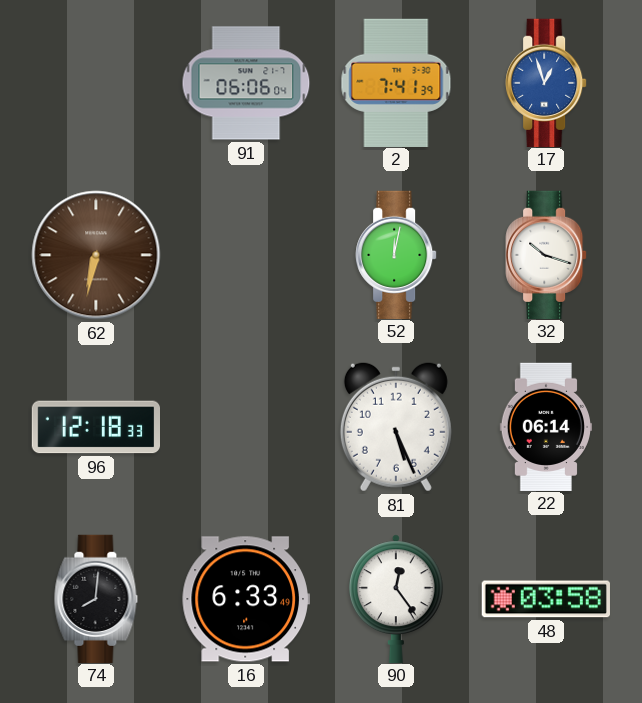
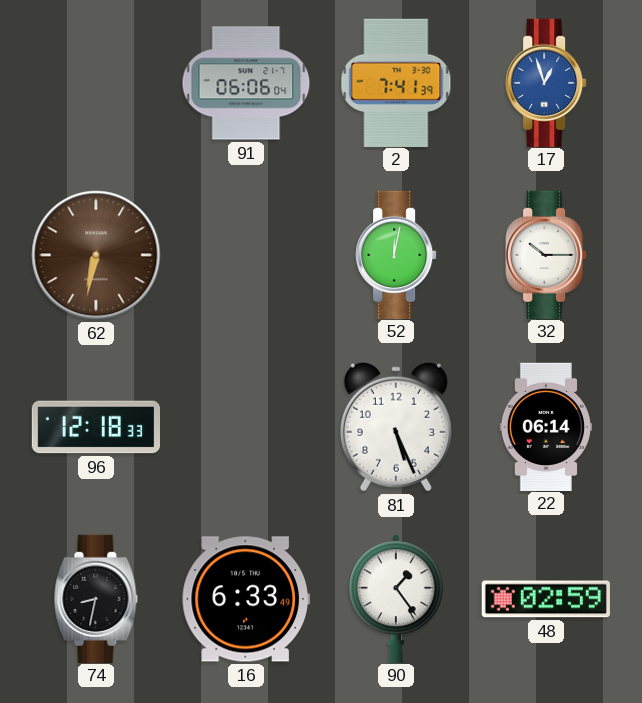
32: 10:18 -> 10:15
74: 8:01 -> 8:32
90: 12:24 -> 1:24
48: 03:58 -> 02:59
